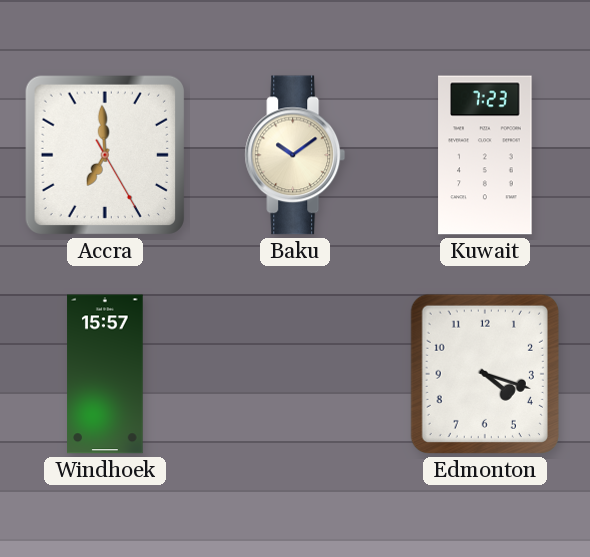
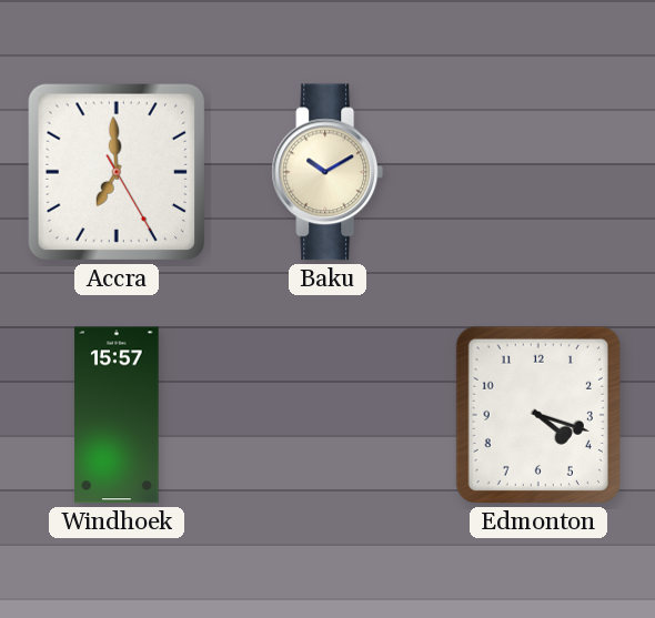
Baku: 10:09 -> 10:10
Kuwait: 7:23 -> none
